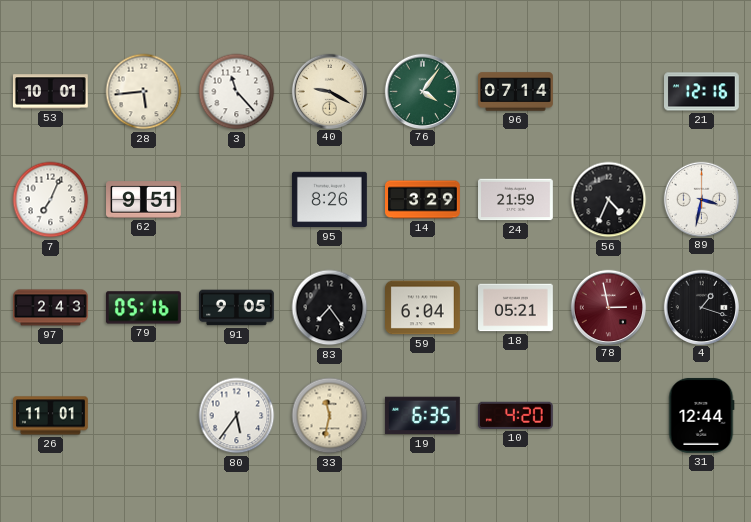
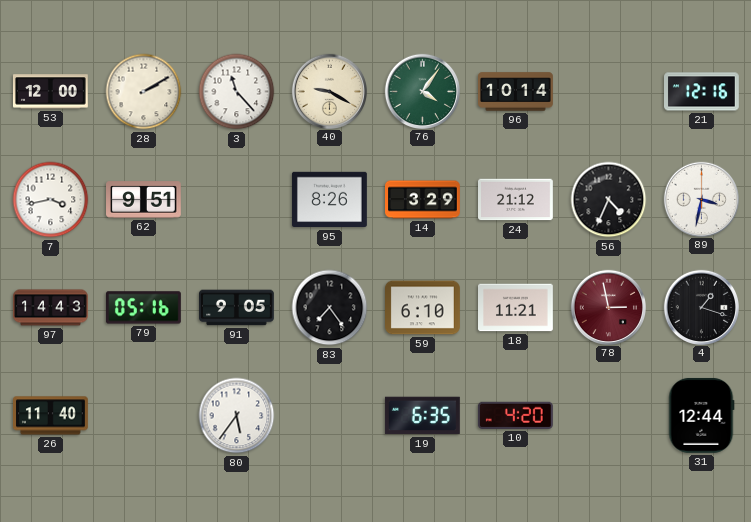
53: 10:01 -> 12:00
28: 5:44 -> 2:10
96: 07:14 -> 10:14
7: 7:04 -> 3:43
24: 21:59 -> 21:12
97: 2:43 -> 14:43
59: 6:04 -> 6:10
18: 05:21 -> 11:21
26: 11:01 -> 11:40
33: 11:32 -> none
